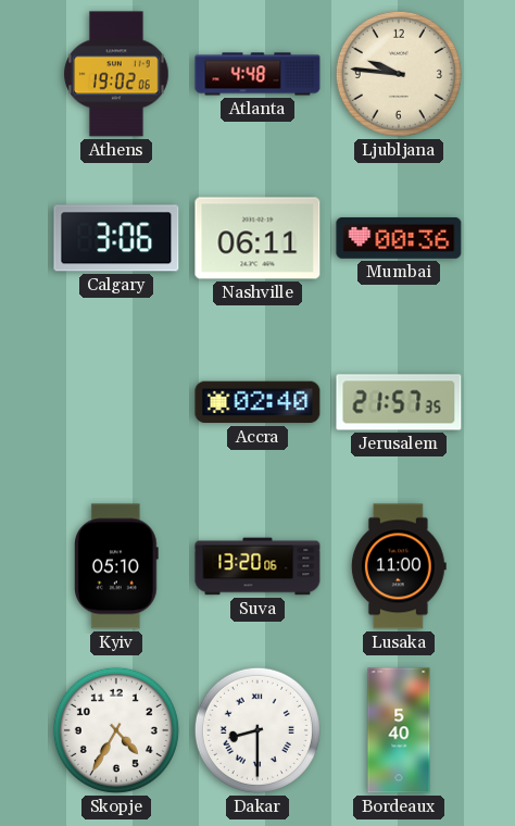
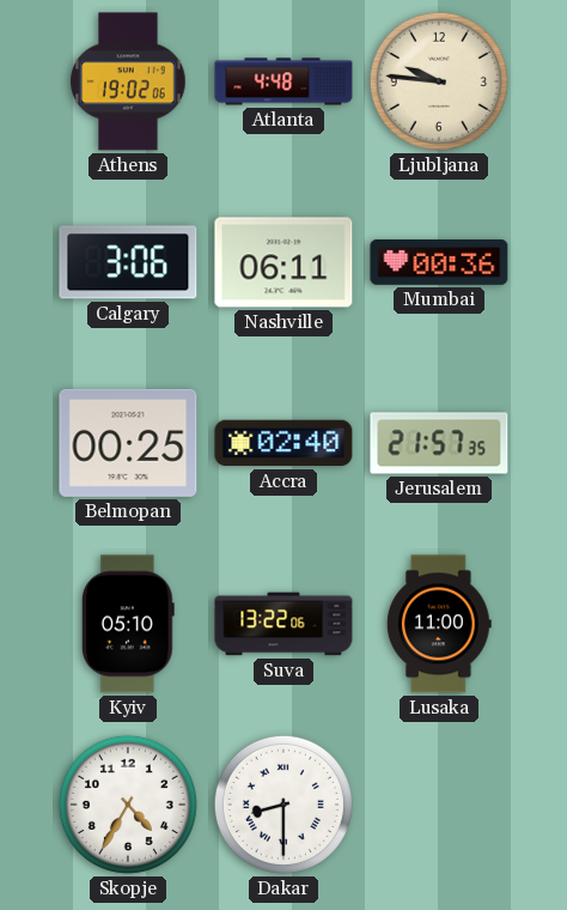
Belmopan: none -> 00:25
Suva: 13:20 -> 13:22
Bordeaux: 5:40 -> none
